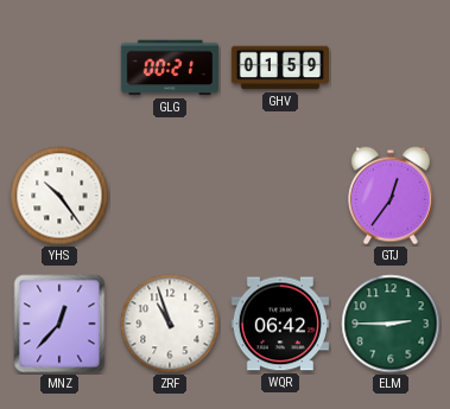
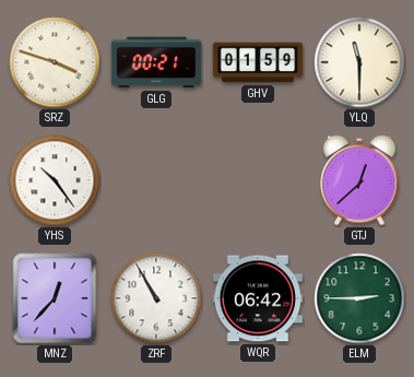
SRZ: none -> 3:48
YLQ: none -> 11:30
GTJ: 12:36 -> 12:38
ZRF: 10:57 -> 10:55
